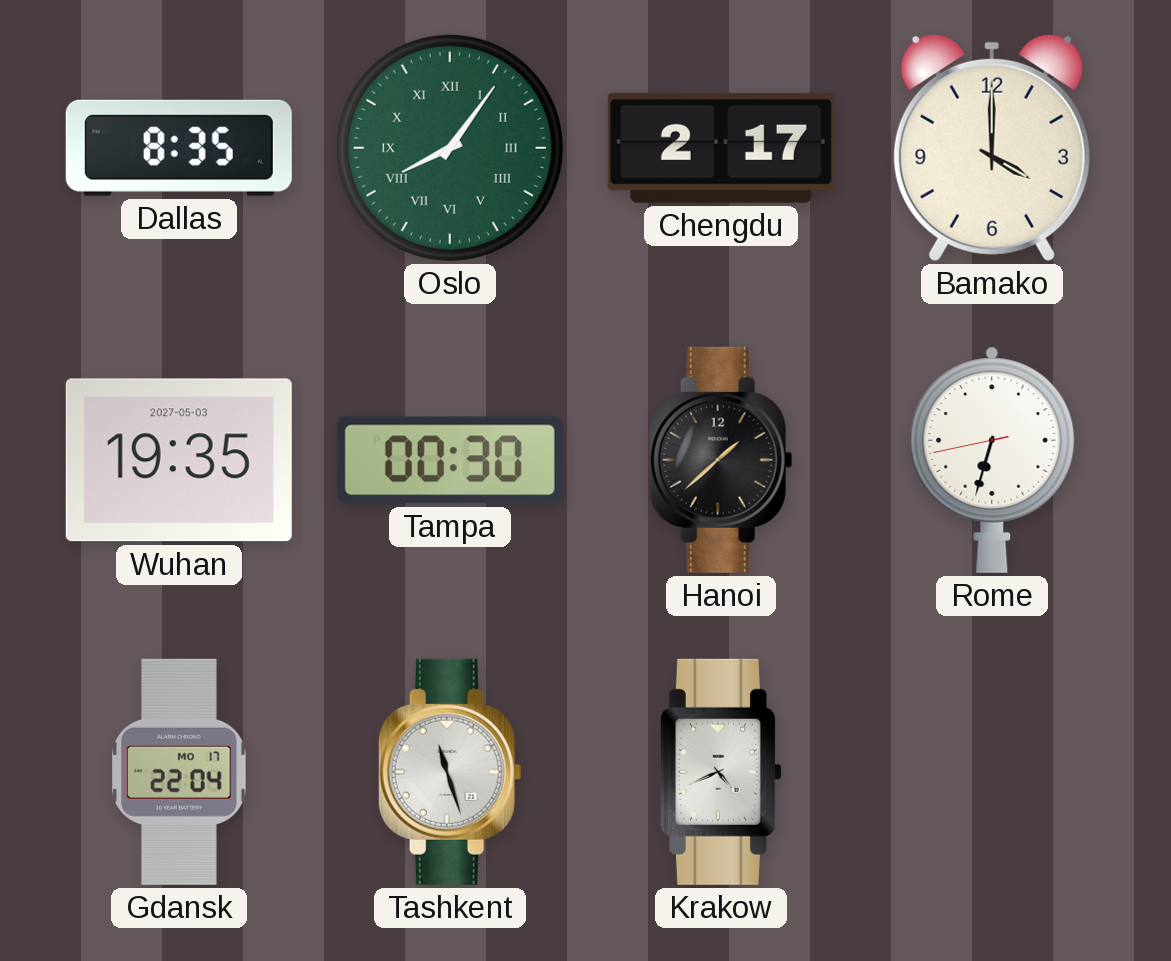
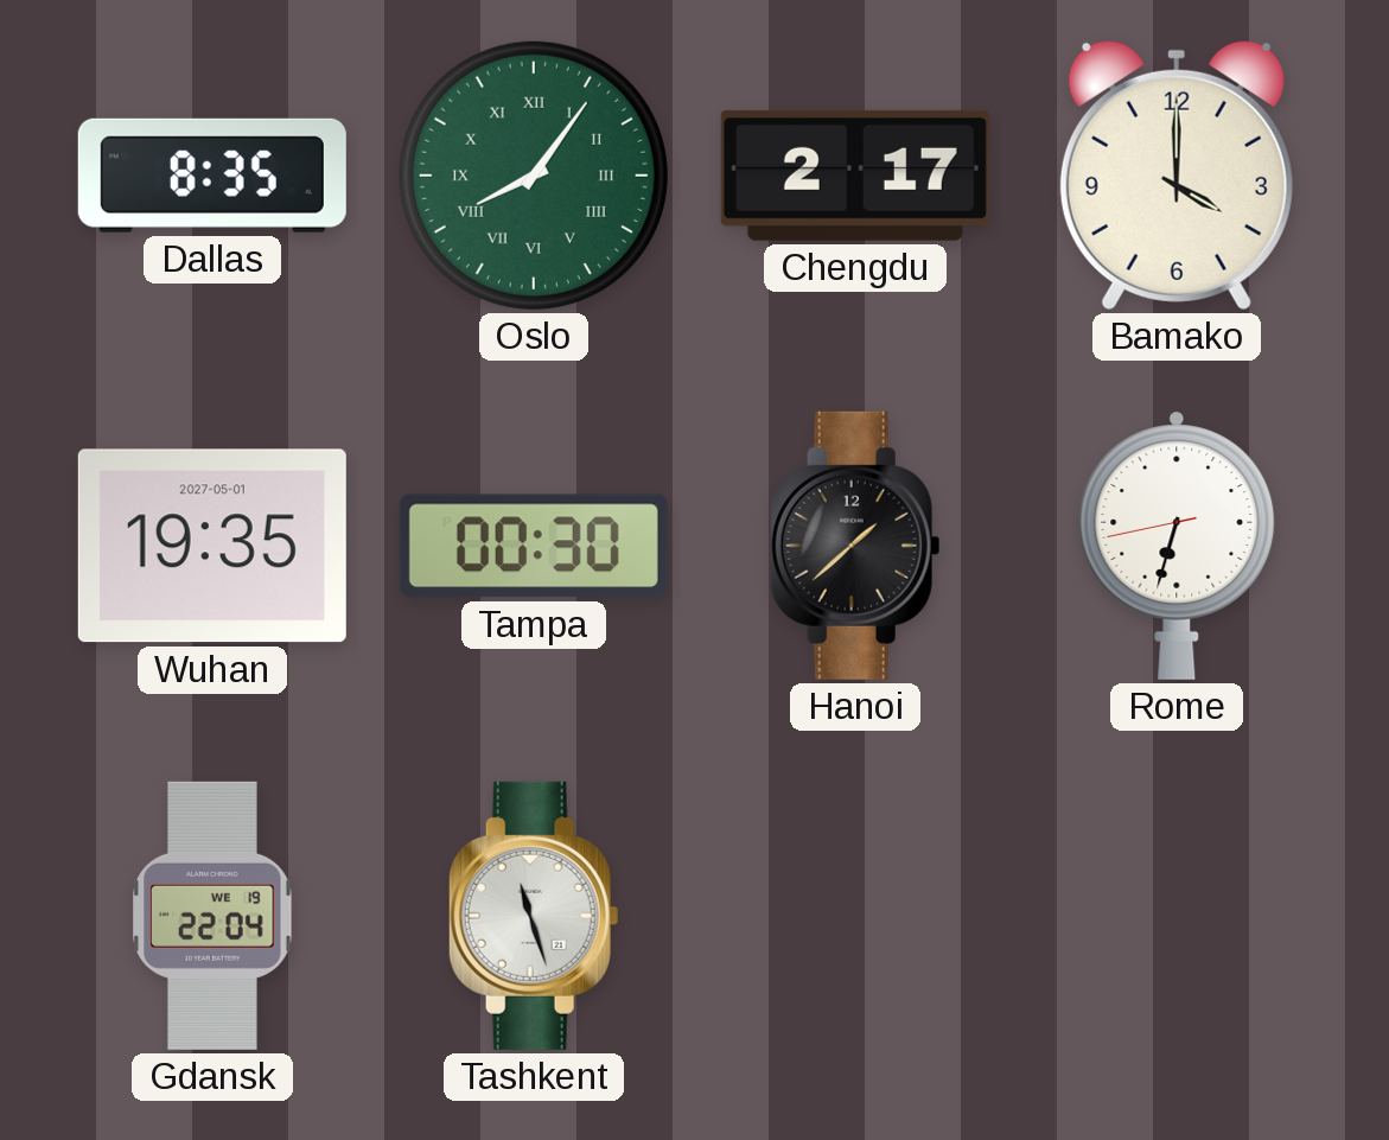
Wuhan date: 2027-05-03 -> 2027-05-01
Gdansk date: MO 17 -> WE 19
Krakow: 4:41 -> none
